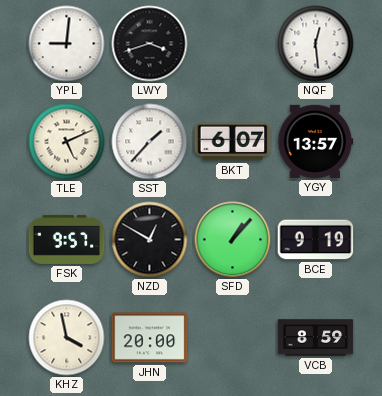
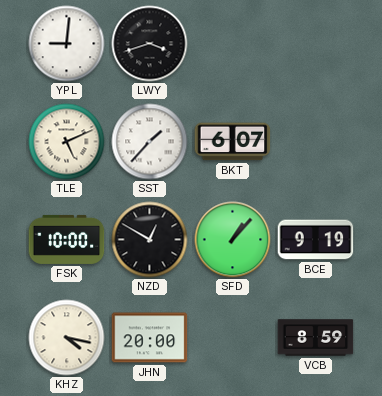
NQF: 12:29 -> none
YGY: 13:57 -> none
FSK: 9:57 -> 10:00
KHZ: 3:58 -> 4:17
